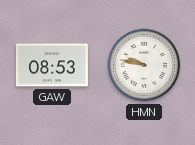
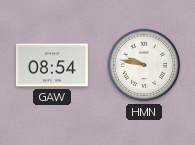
GAW: 08:53 -> 08:54
